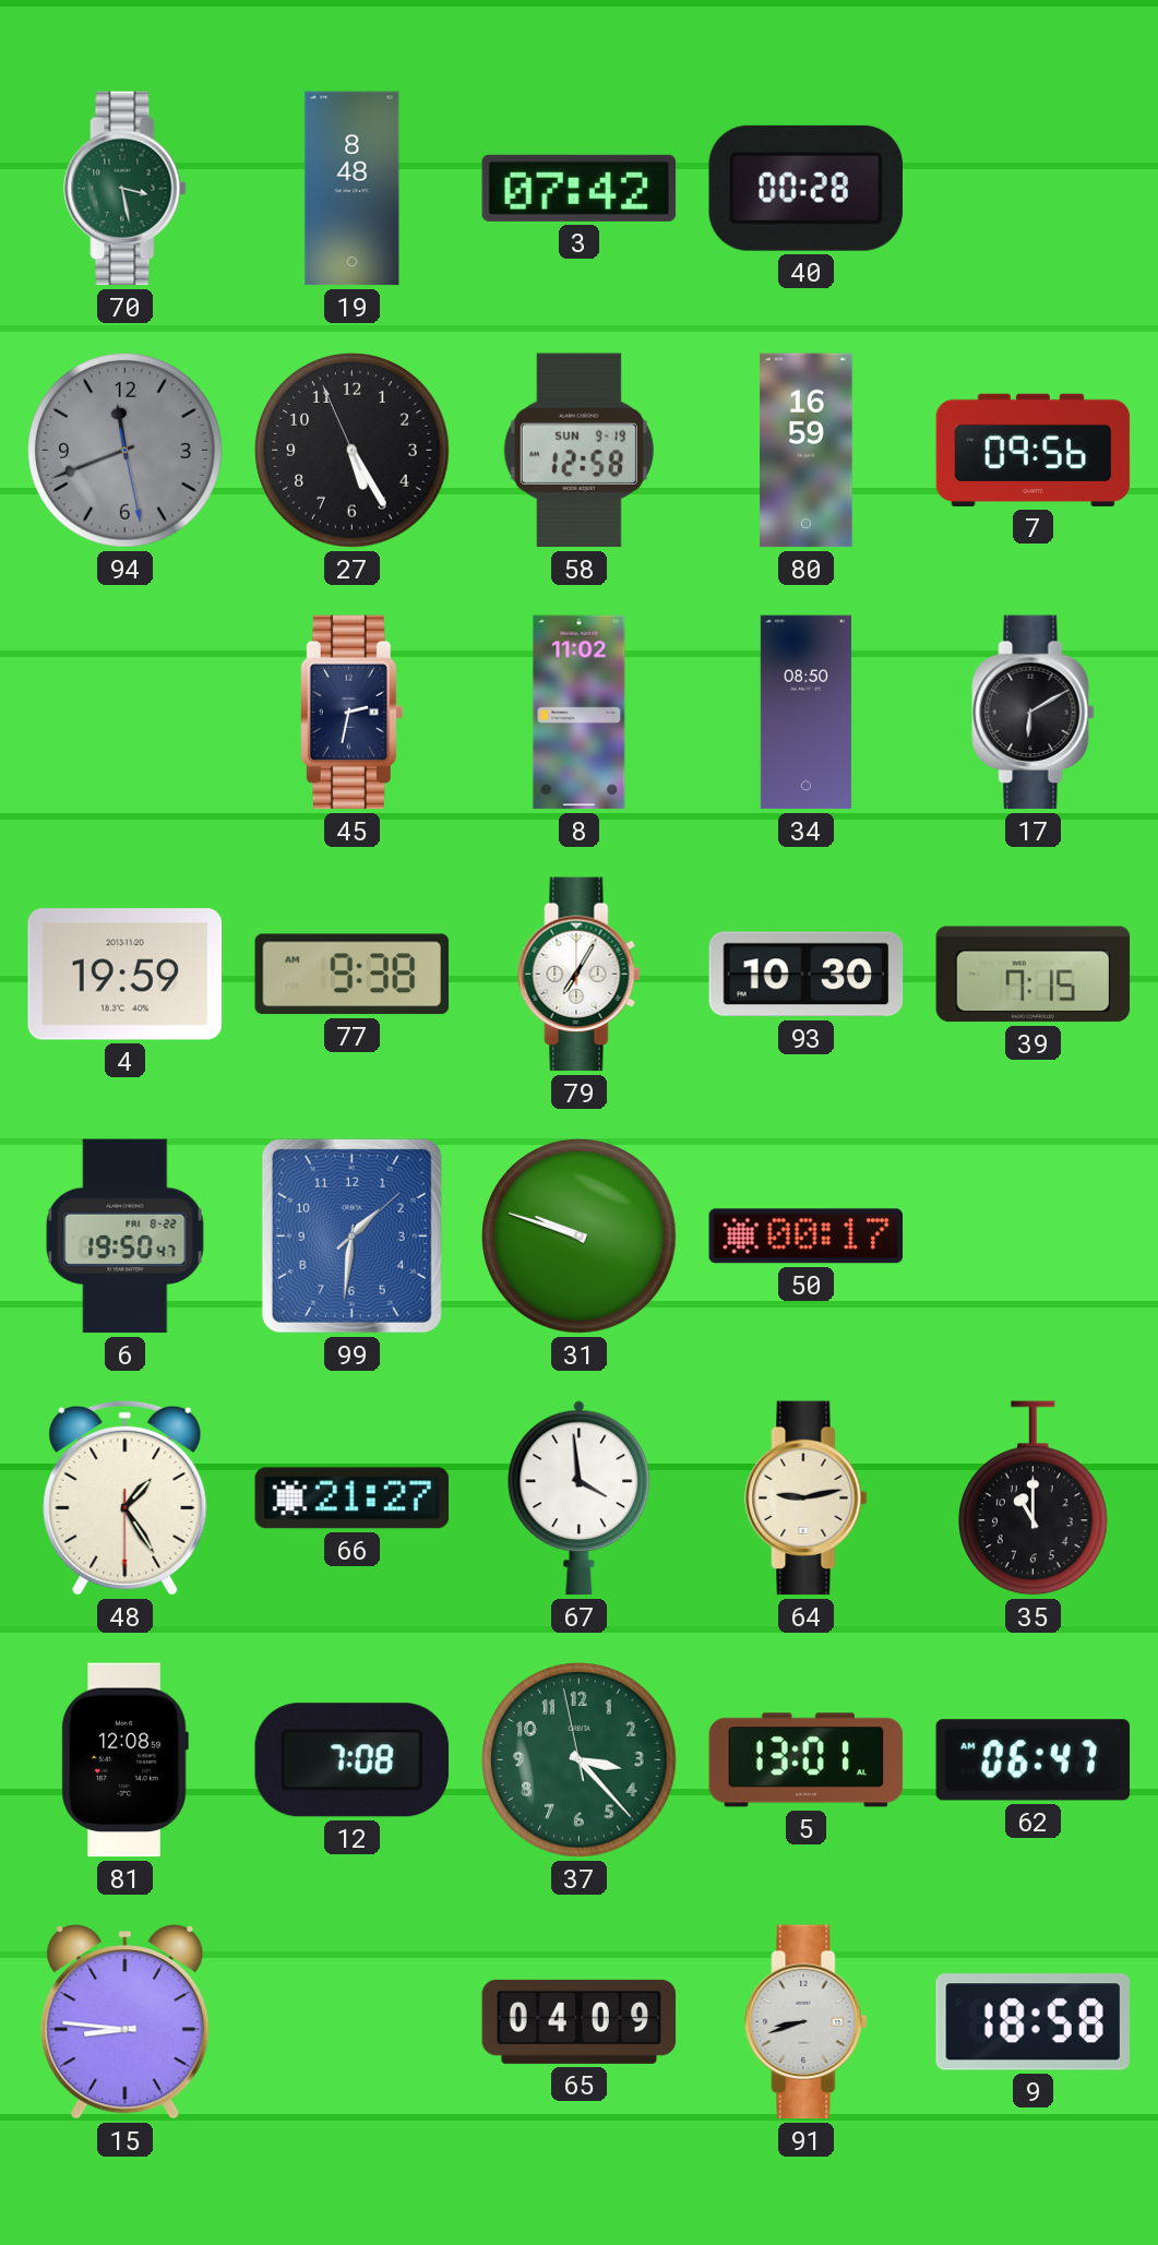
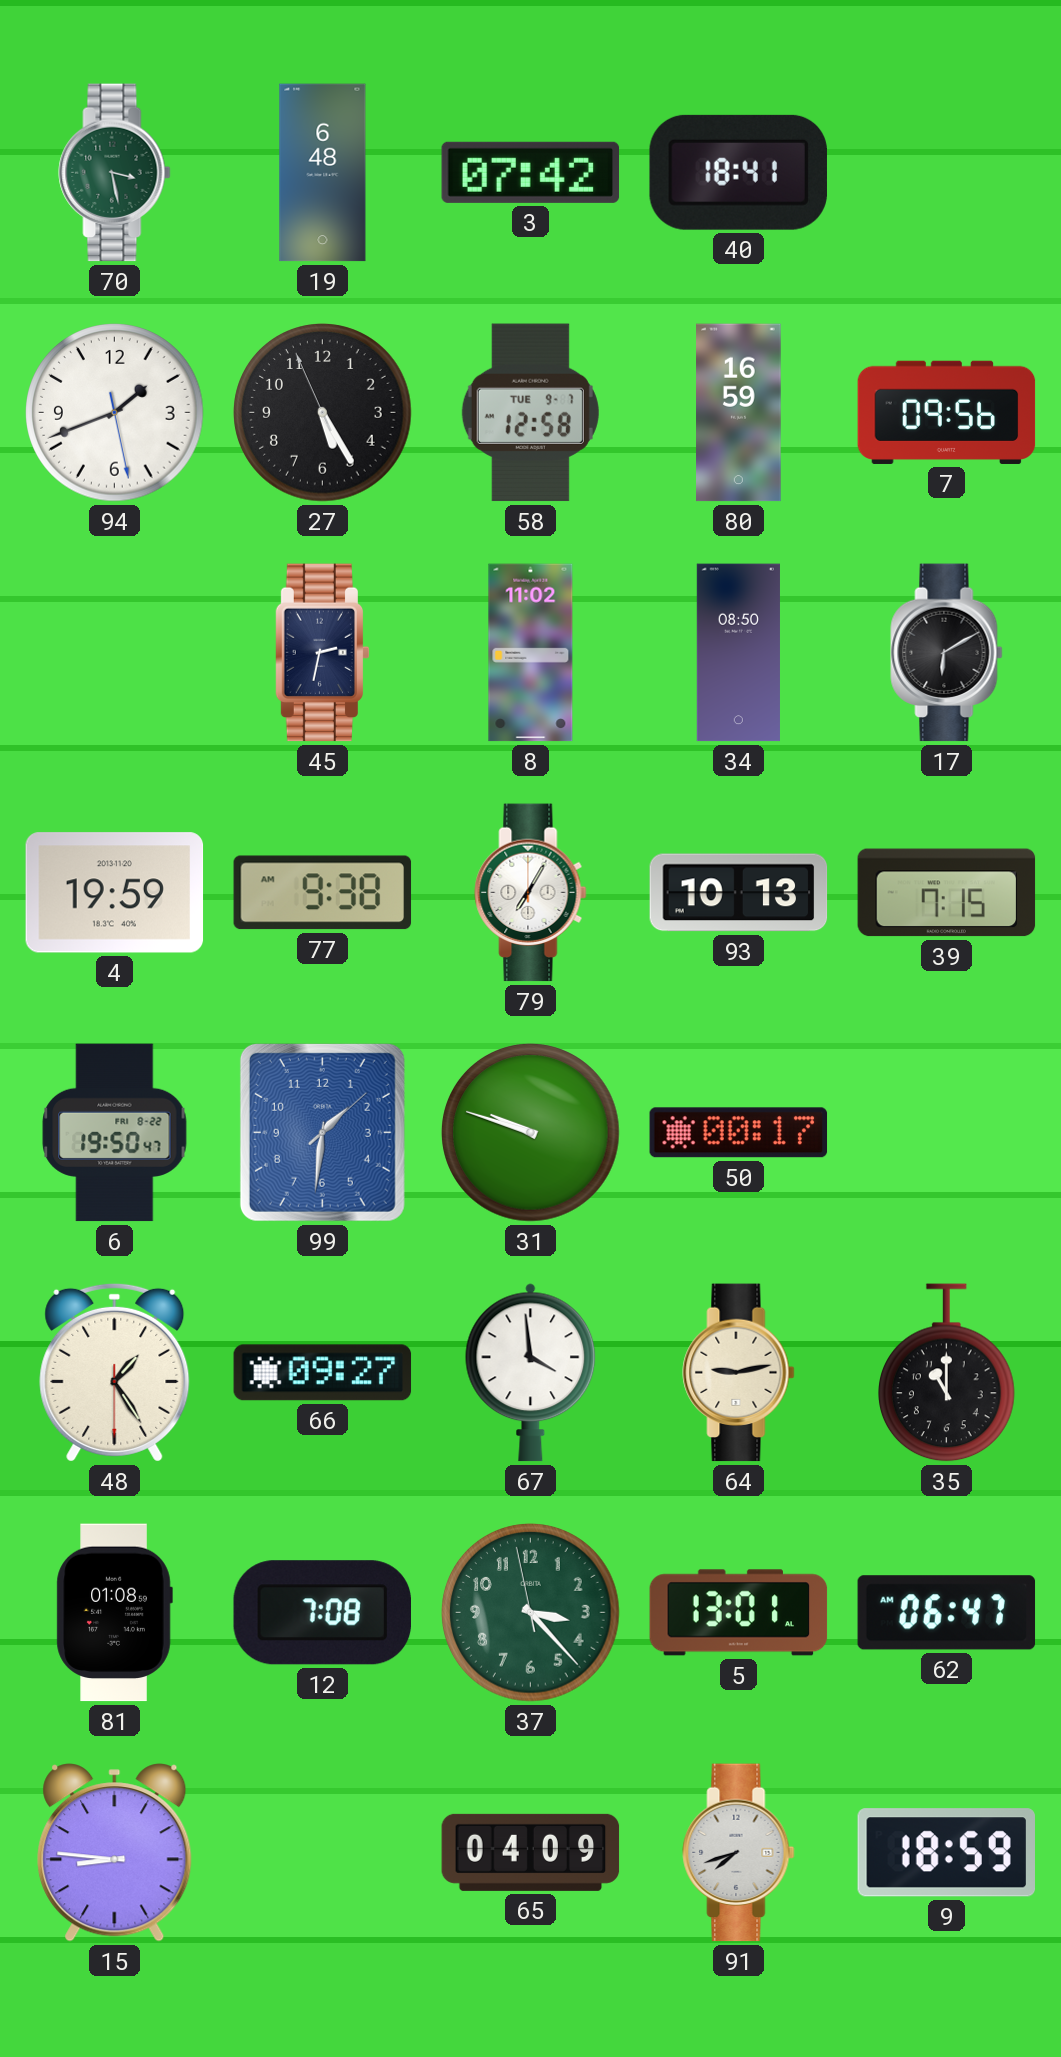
19: 8:48 -> 6:48
40: 00:28 -> 18:41
94: 11:41 -> 1:41
94 dial: grey -> white
58 date: SUN 9-19 -> TUE 9-7
93: 10:30 -> 10:13
66: 21:27 -> 09:27
81: 12:08 -> 01:08
91: 8:42 -> 7:42
9: 18:58 -> 18:59
